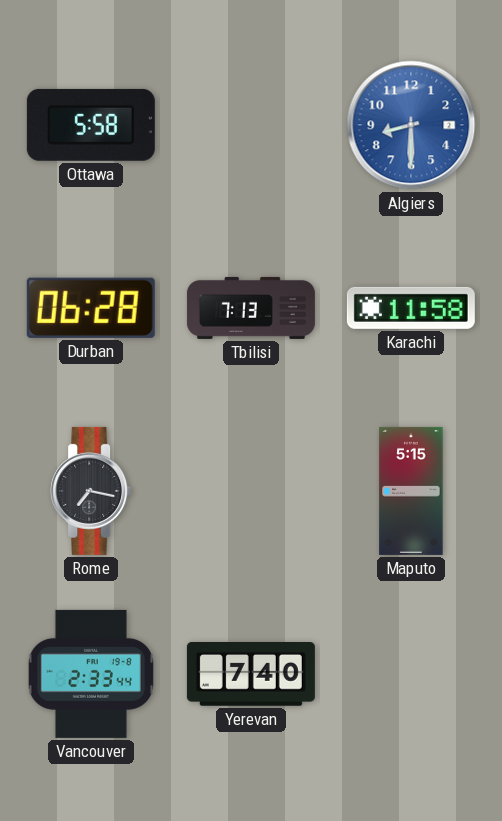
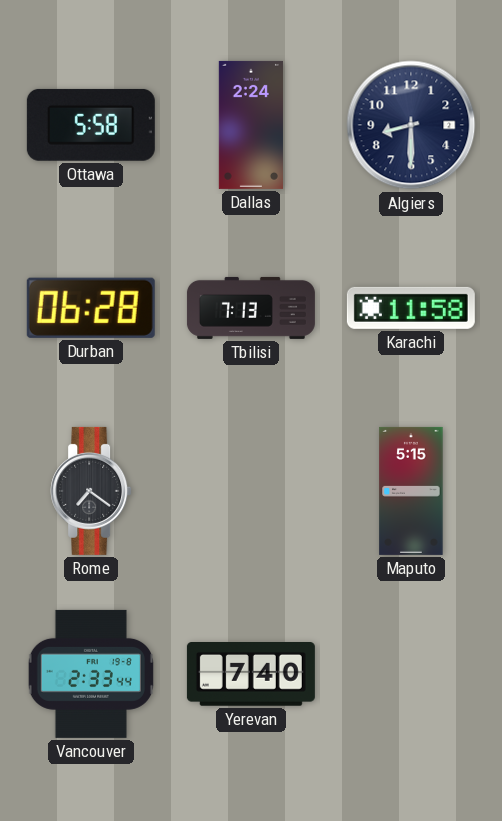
Dallas: none -> 2:24
Algiers dial: blue -> navy
Rome: 7:17 -> 7:21
